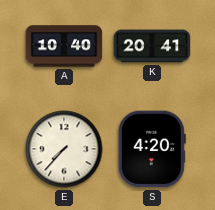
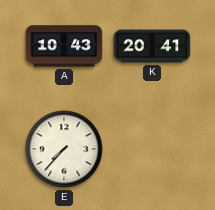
A: 10:40 -> 10:43
S: 4:20 -> none
